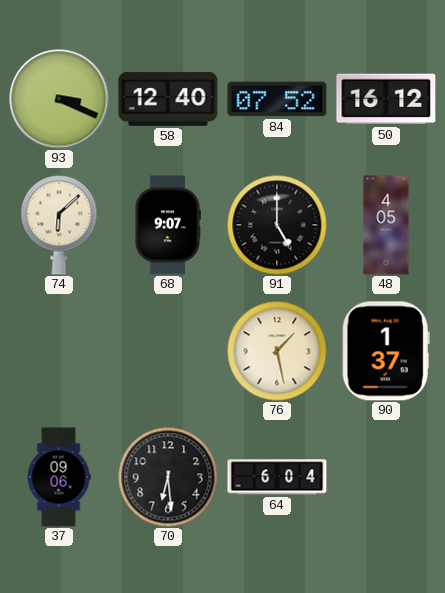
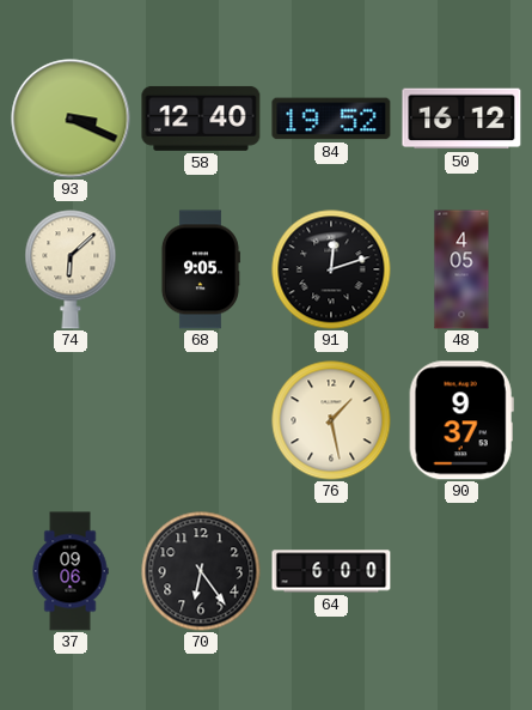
84: 07:52 -> 19:52
68: 9:07 -> 9:05
91: 5:00 -> 12:12
90: 1:37 -> 9:37
70: 6:29 -> 6:24
64: 6:04 -> 6:00
